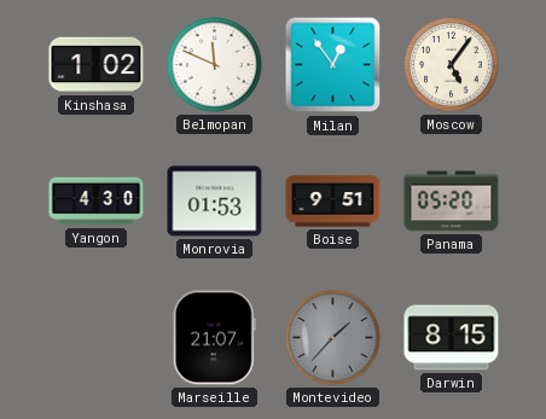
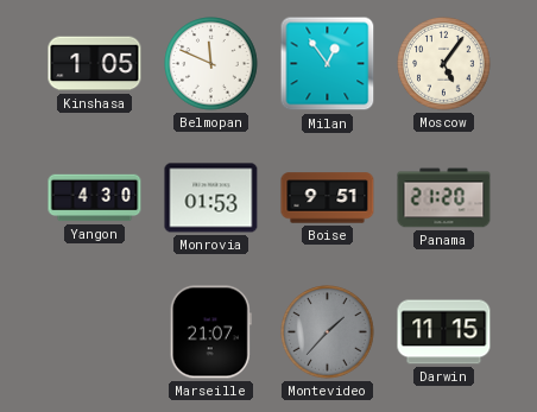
Kinshasa: 1:02 -> 1:05
Panama: 05:20 -> 21:20
Darwin: 8:15 -> 11:15
